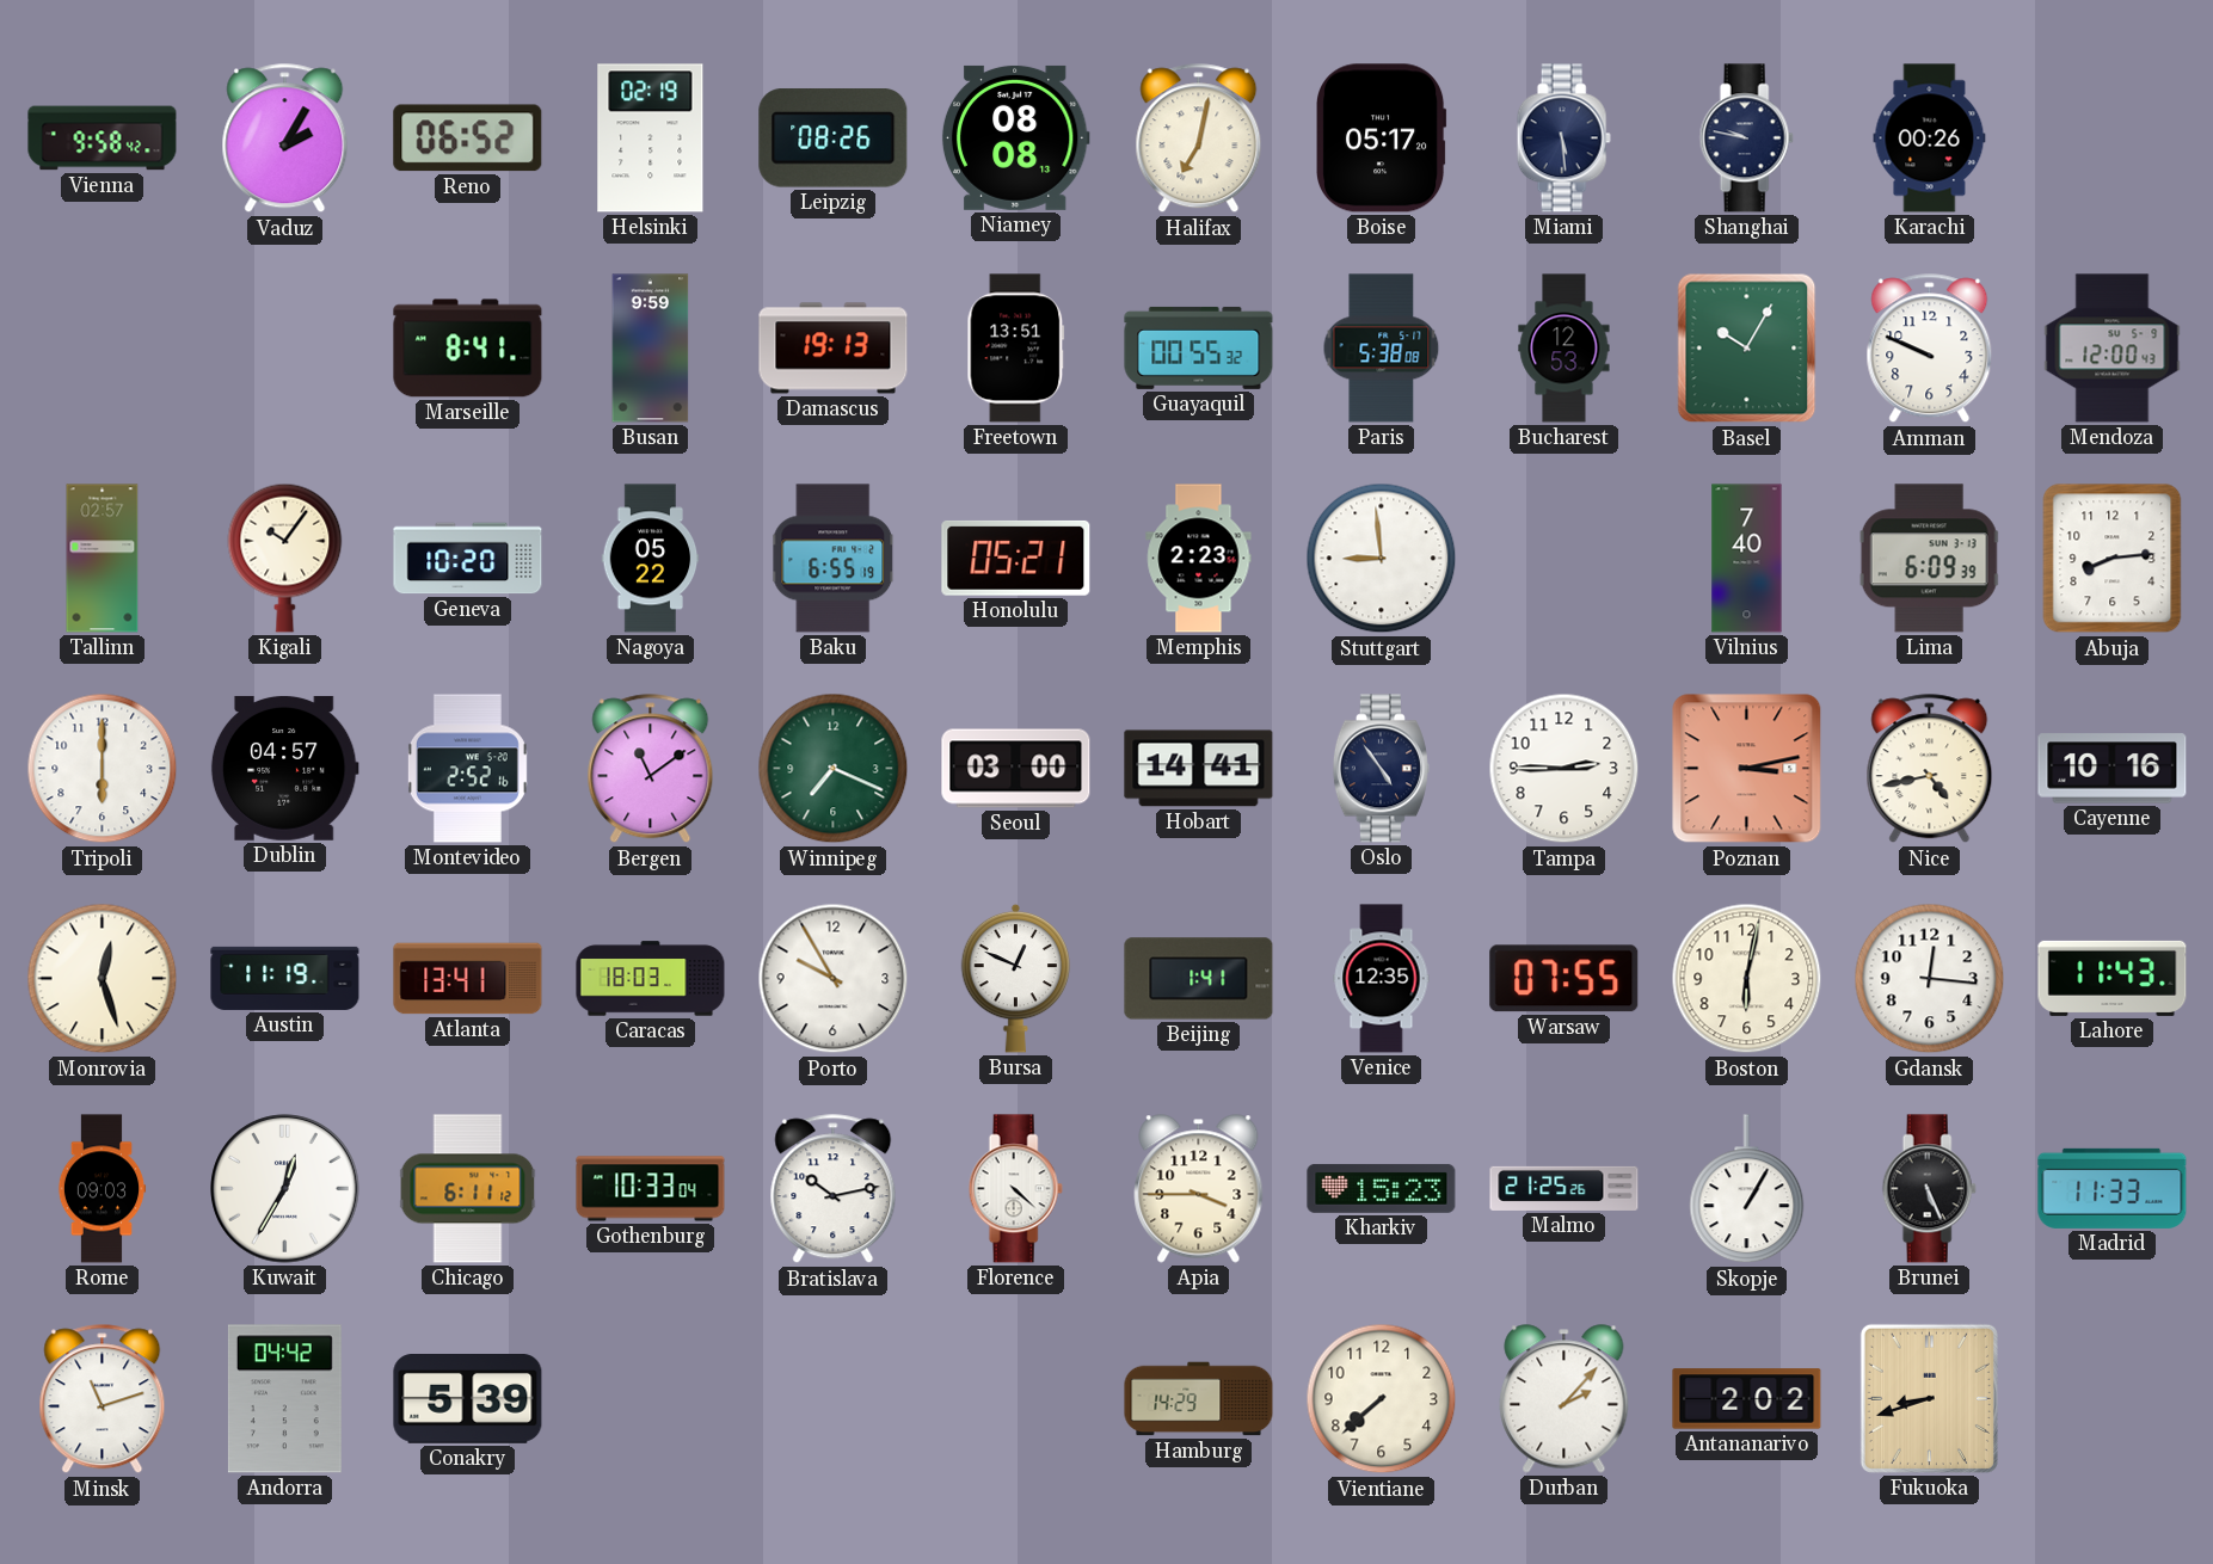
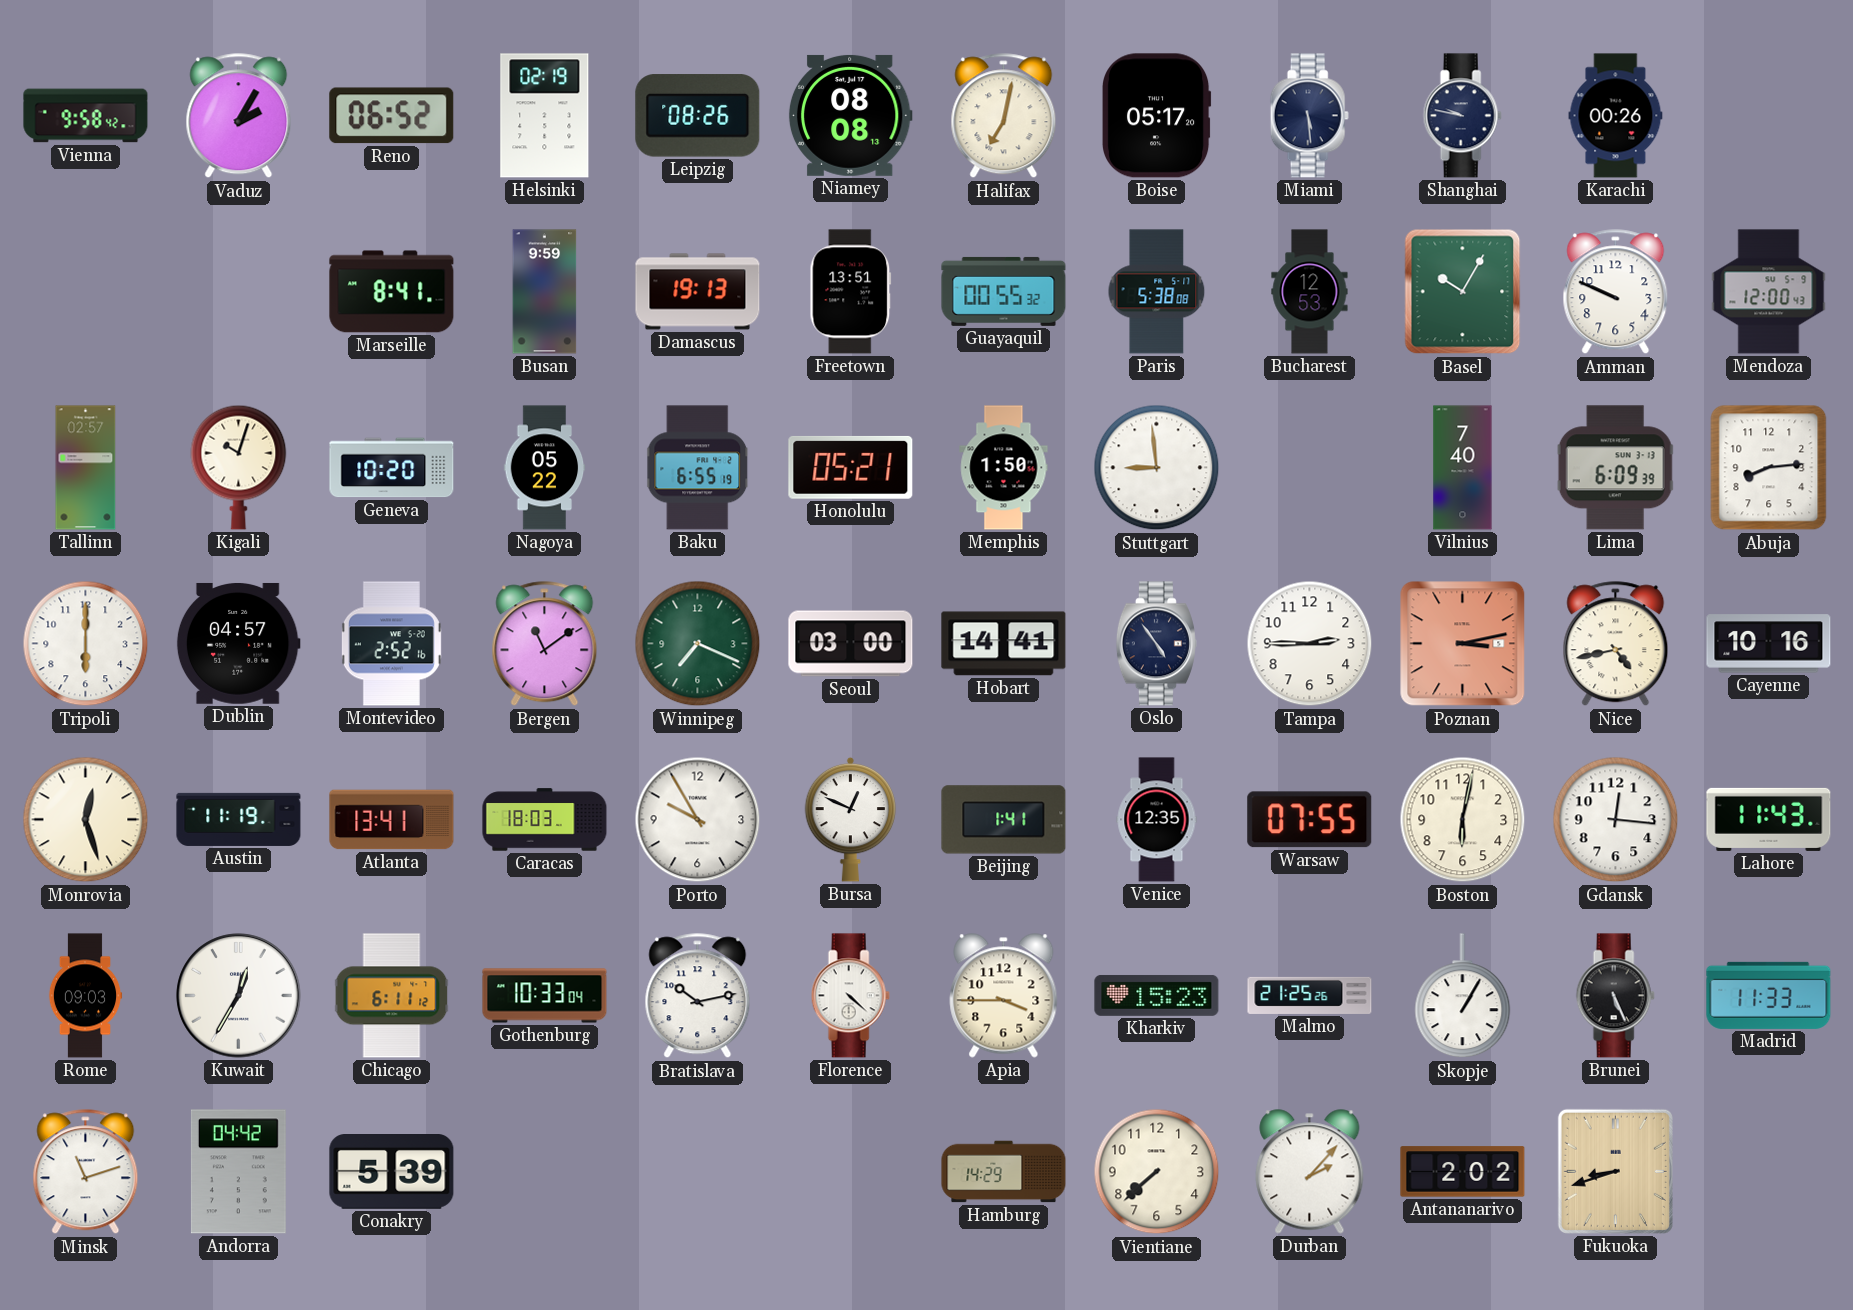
Kigali: 10:06 -> 10:03
Memphis: 2:23 -> 1:50
